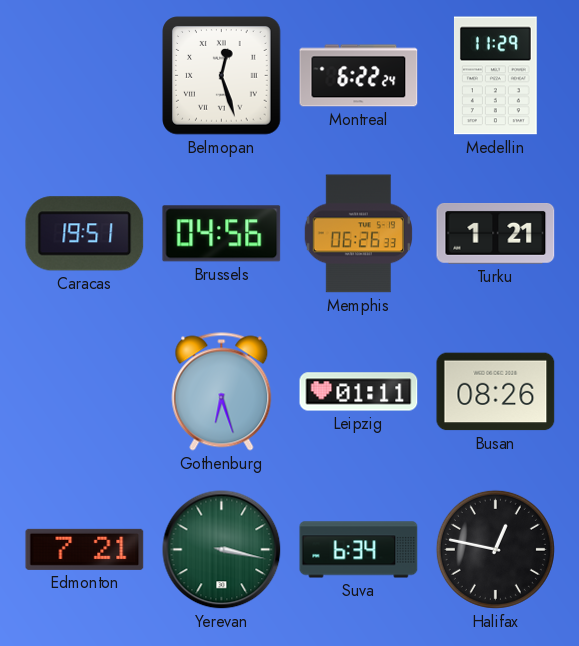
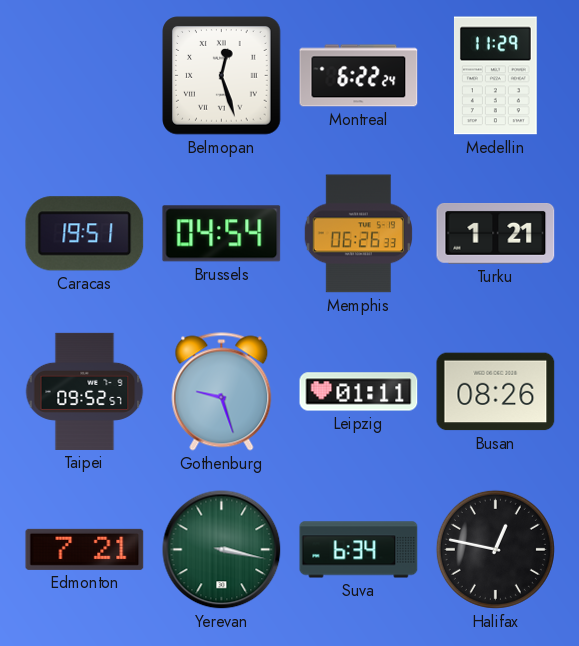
Brussels: 04:56 -> 04:54
Taipei: none -> 09:52
Gothenburg: 6:27 -> 9:27
